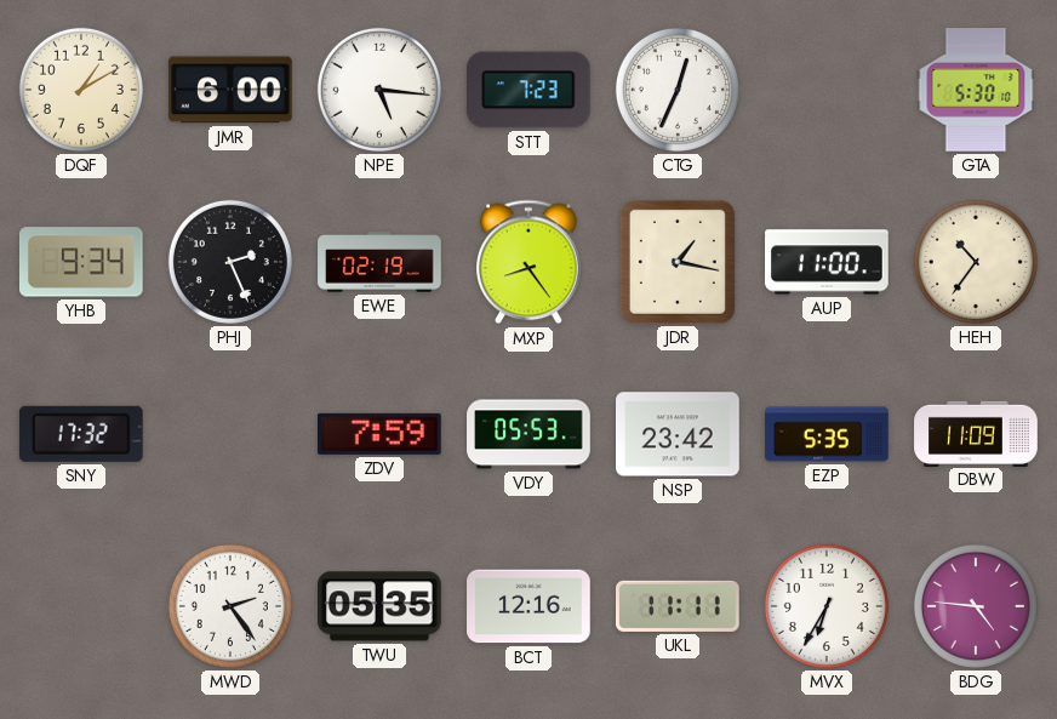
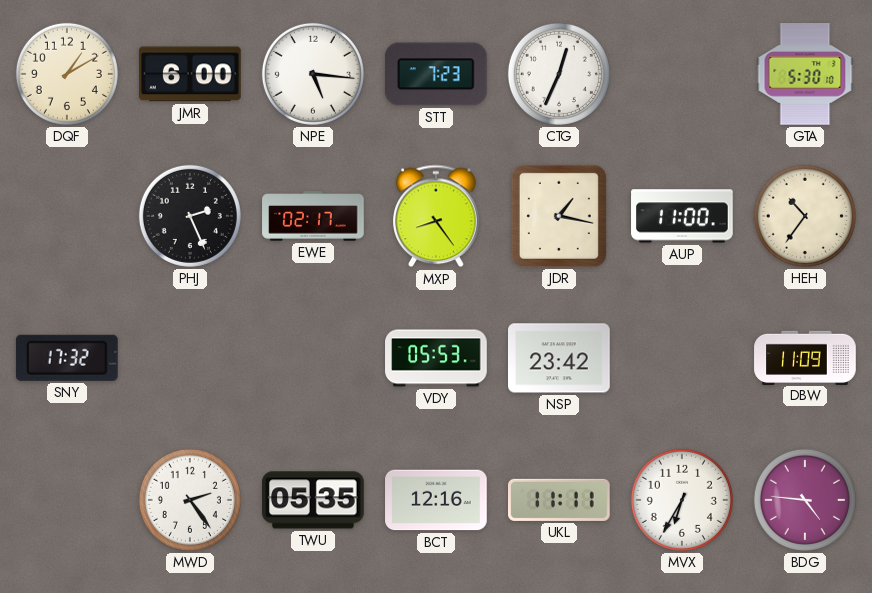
YHB: 9:34 -> none
EWE: 02:19 -> 02:17
ZDV: 7:59 -> none
EZP: 5:35 -> none
